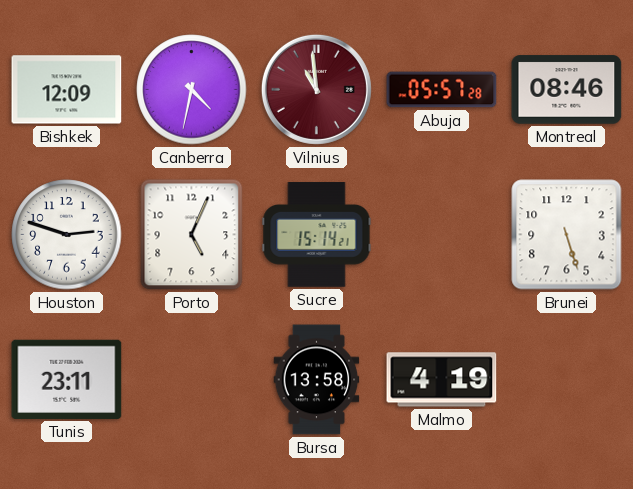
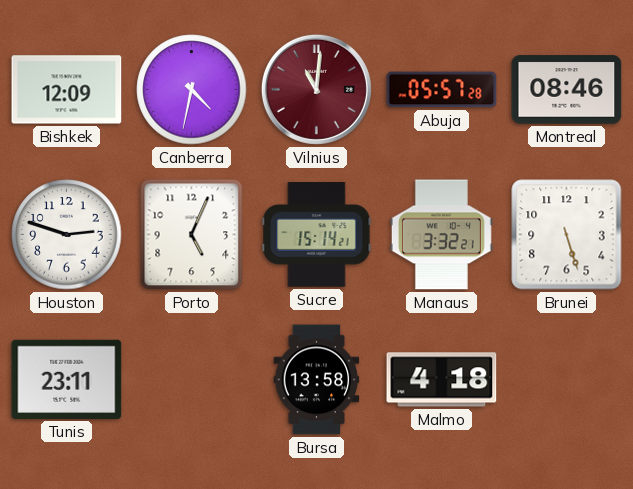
Vilnius: 10:59 -> 11:01
Manaus: none -> 3:32
Malmo: 4:19 -> 4:18
